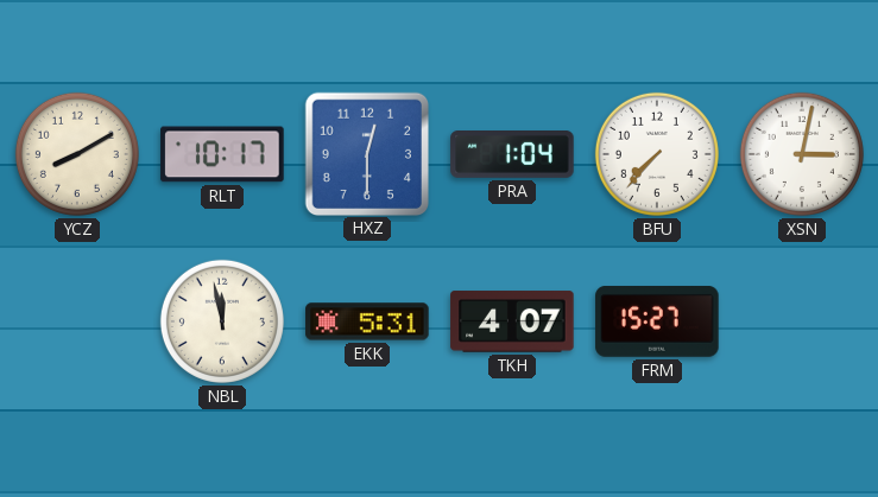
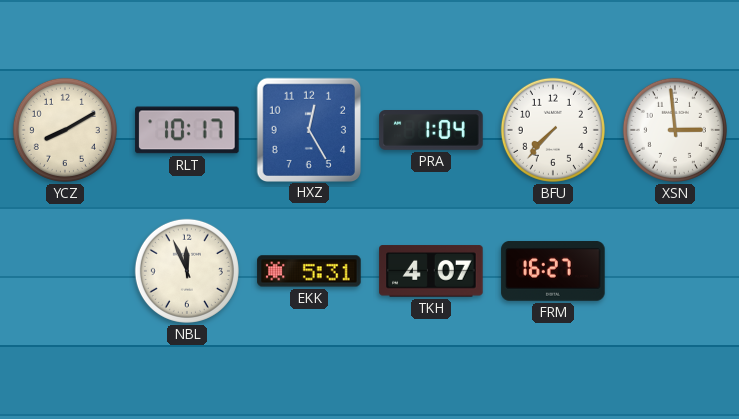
HXZ: 12:30 -> 12:25
XSN: 3:02 -> 2:59
NBL: 11:58 -> 11:56
FRM: 15:27 -> 16:27
